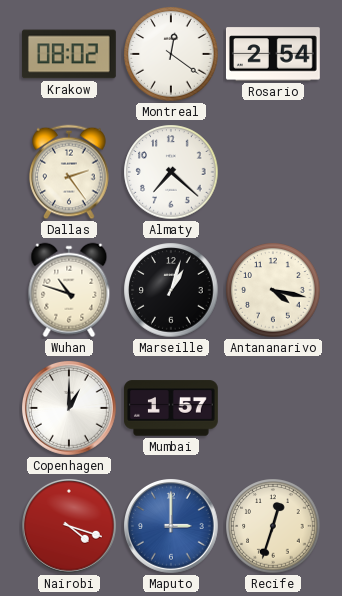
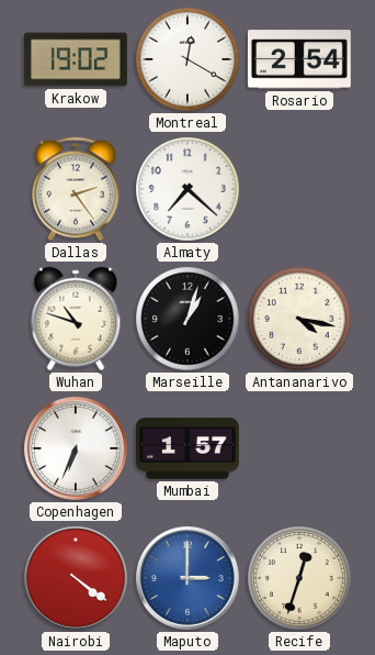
Krakow: 08:02 -> 19:02
Montreal: 12:21 -> 12:20
Copenhagen: 1:00 -> 6:34
Nairobi: 4:18 -> 4:21
